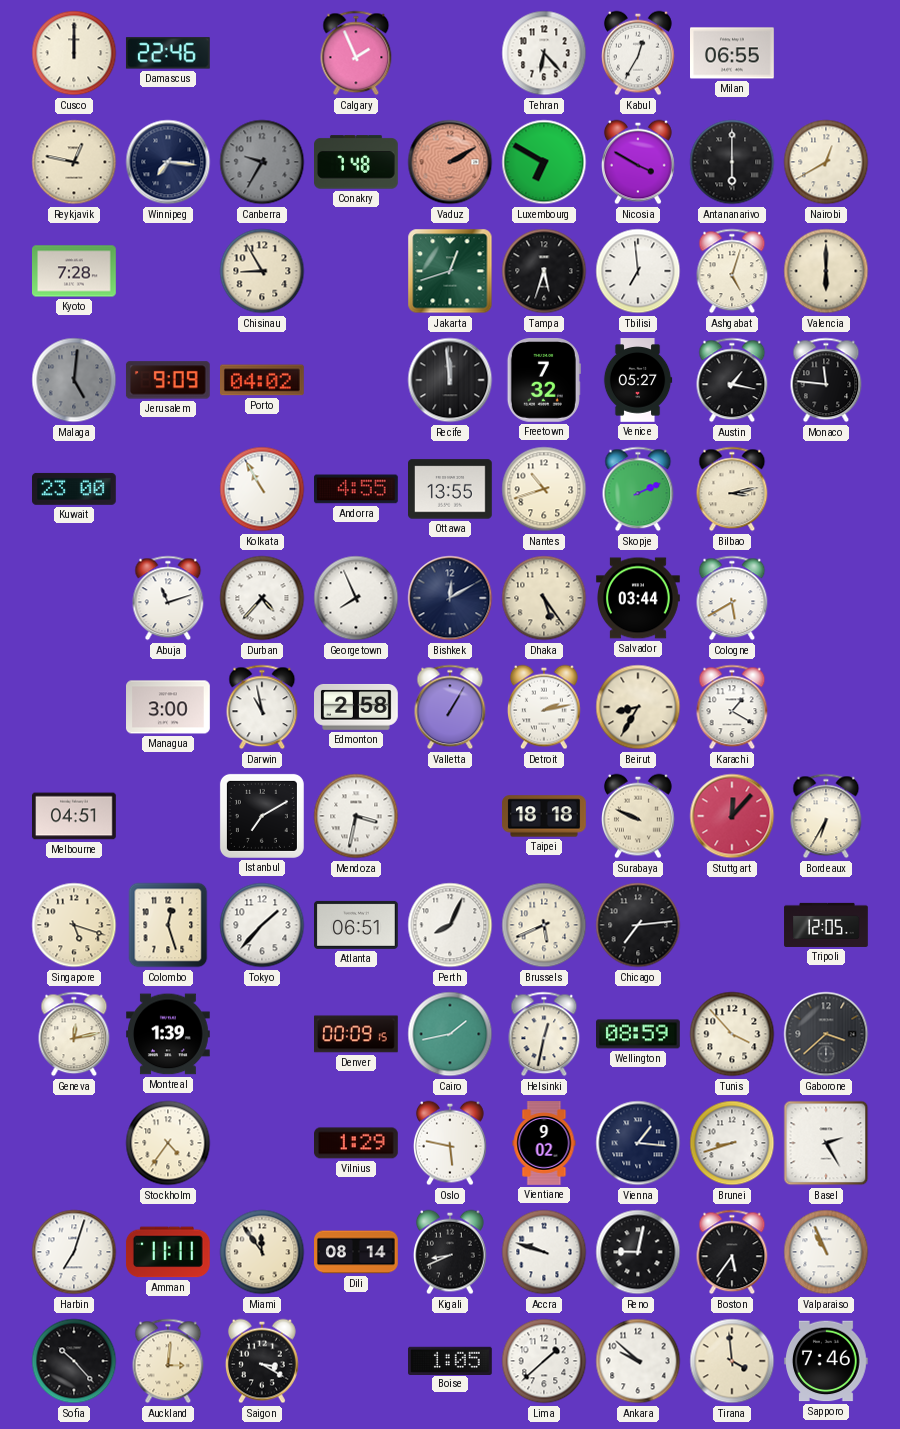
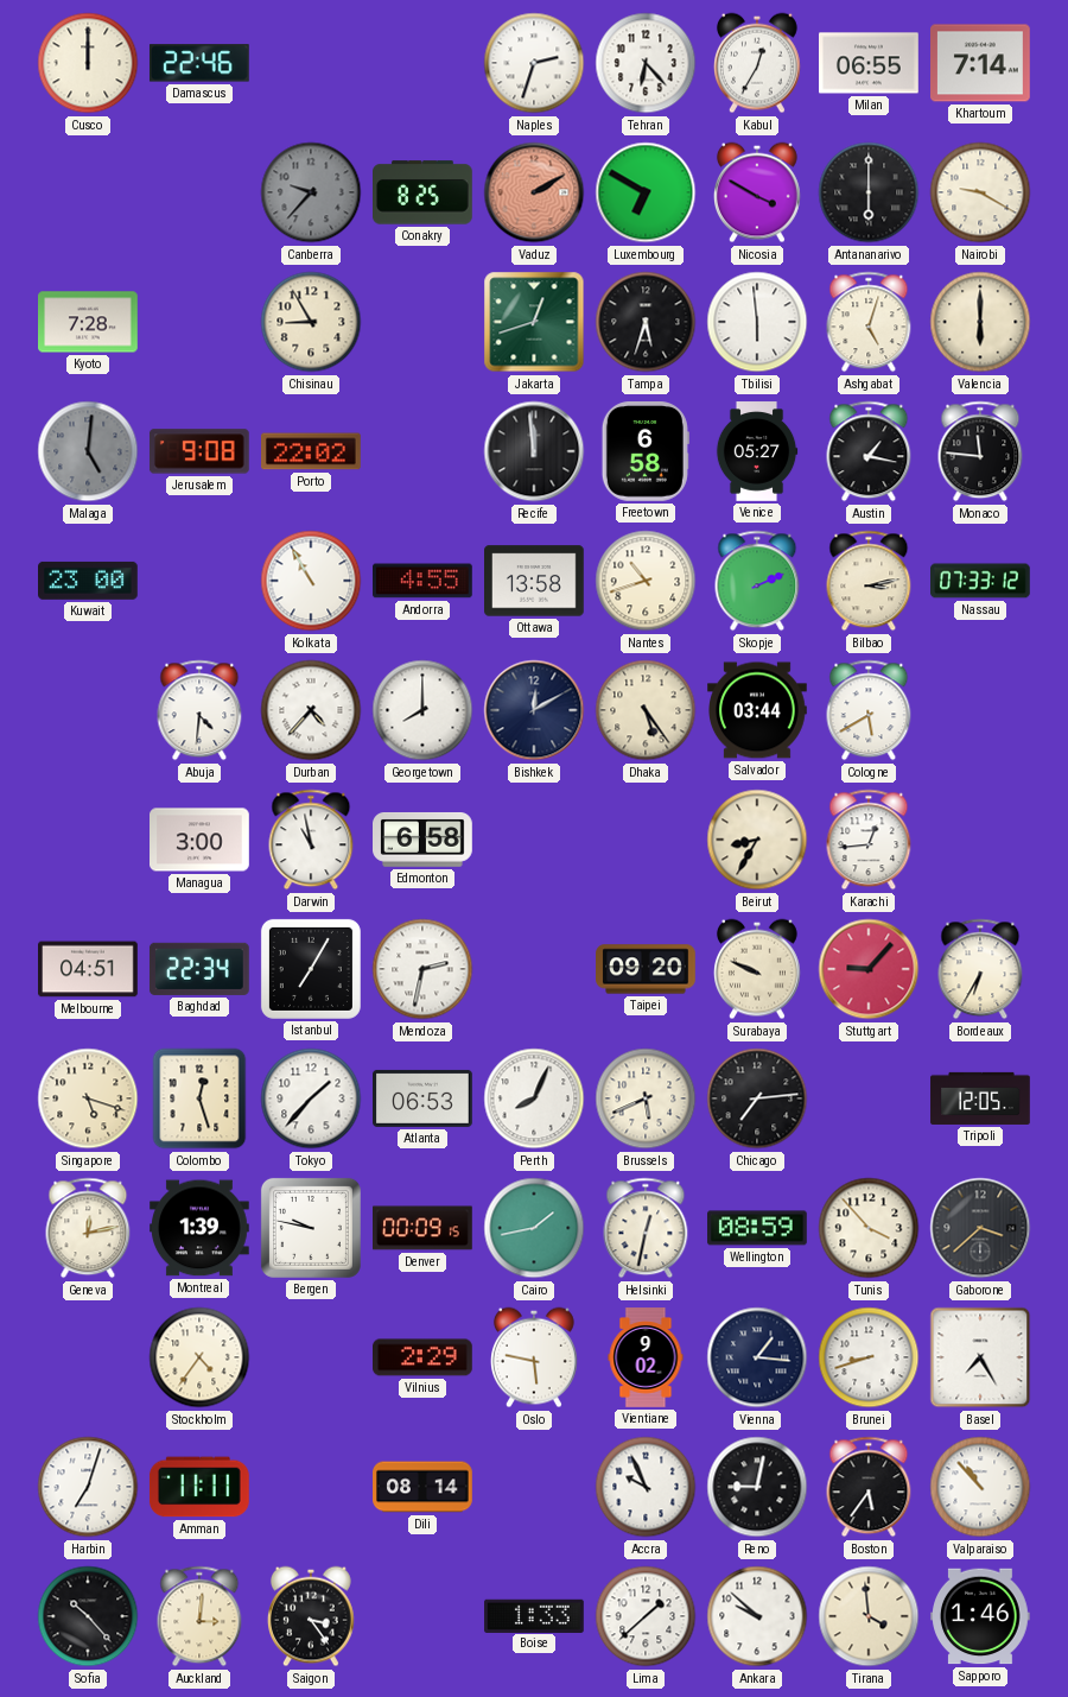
Calgary: 1:56 -> none
Naples: none -> 2:33
Khartoum: none -> 7:14
Reykjavik: 12:47 -> none
Winnipeg: 7:16 -> none
Canberra: 9:35 -> 9:37
Conakry: 7:48 -> 8:25
Nairobi: 12:40 -> 9:20
Tbilisi: 6:59 -> 5:59
Jerusalem: 9:09 -> 9:08
Porto: 04:02 -> 22:02
Freetown: 7:32 -> 6:58
Ottawa: 13:55 -> 13:58
Nassau: none -> 07:33
Abuja: 11:12 -> 4:31
Georgetown: 7:56 -> 8:00
Edmonton: 2:58 -> 6:58
Valletta: 1:05 -> none
Detroit: 2:13 -> none
Karachi: 1:20 -> 12:44
Baghdad: none -> 22:34
Istanbul: 7:10 -> 7:05
Mendoza: 3:32 -> 2:32
Taipei: 18:18 -> 09:20
Stuttgart: 12:07 -> 9:07
Atlanta: 06:51 -> 06:53
Bergen: none -> 9:47
Vilnius: 1:29 -> 2:29
Basel: 2:25 -> 7:25
Miami: 11:54 -> none
Kigali: 8:41 -> none
Accra: 9:48 -> 9:56
Valparaiso: 10:56 -> 10:53
Saigon: 3:20 -> 3:24
Boise: 1:05 -> 1:33
Sapporo: 7:46 -> 1:46
